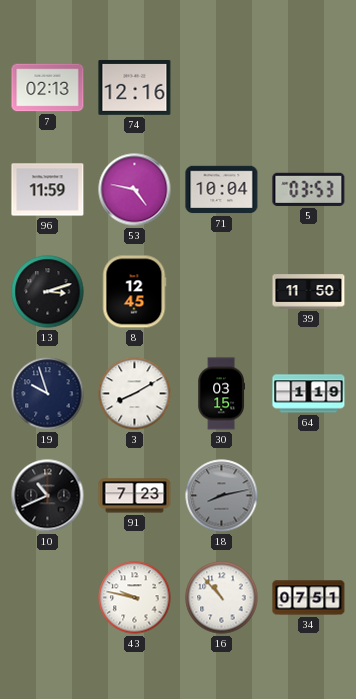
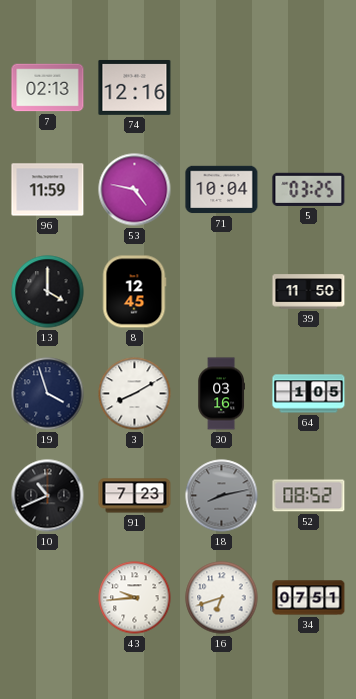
5: 03:53 -> 03:25
13: 3:12 -> 4:00
19: 9:57 -> 3:57
30: 03:15 -> 03:16
64: 1:19 -> 1:05
52: none -> 08:52
43: 9:47 -> 9:44
16: 10:53 -> 6:42
